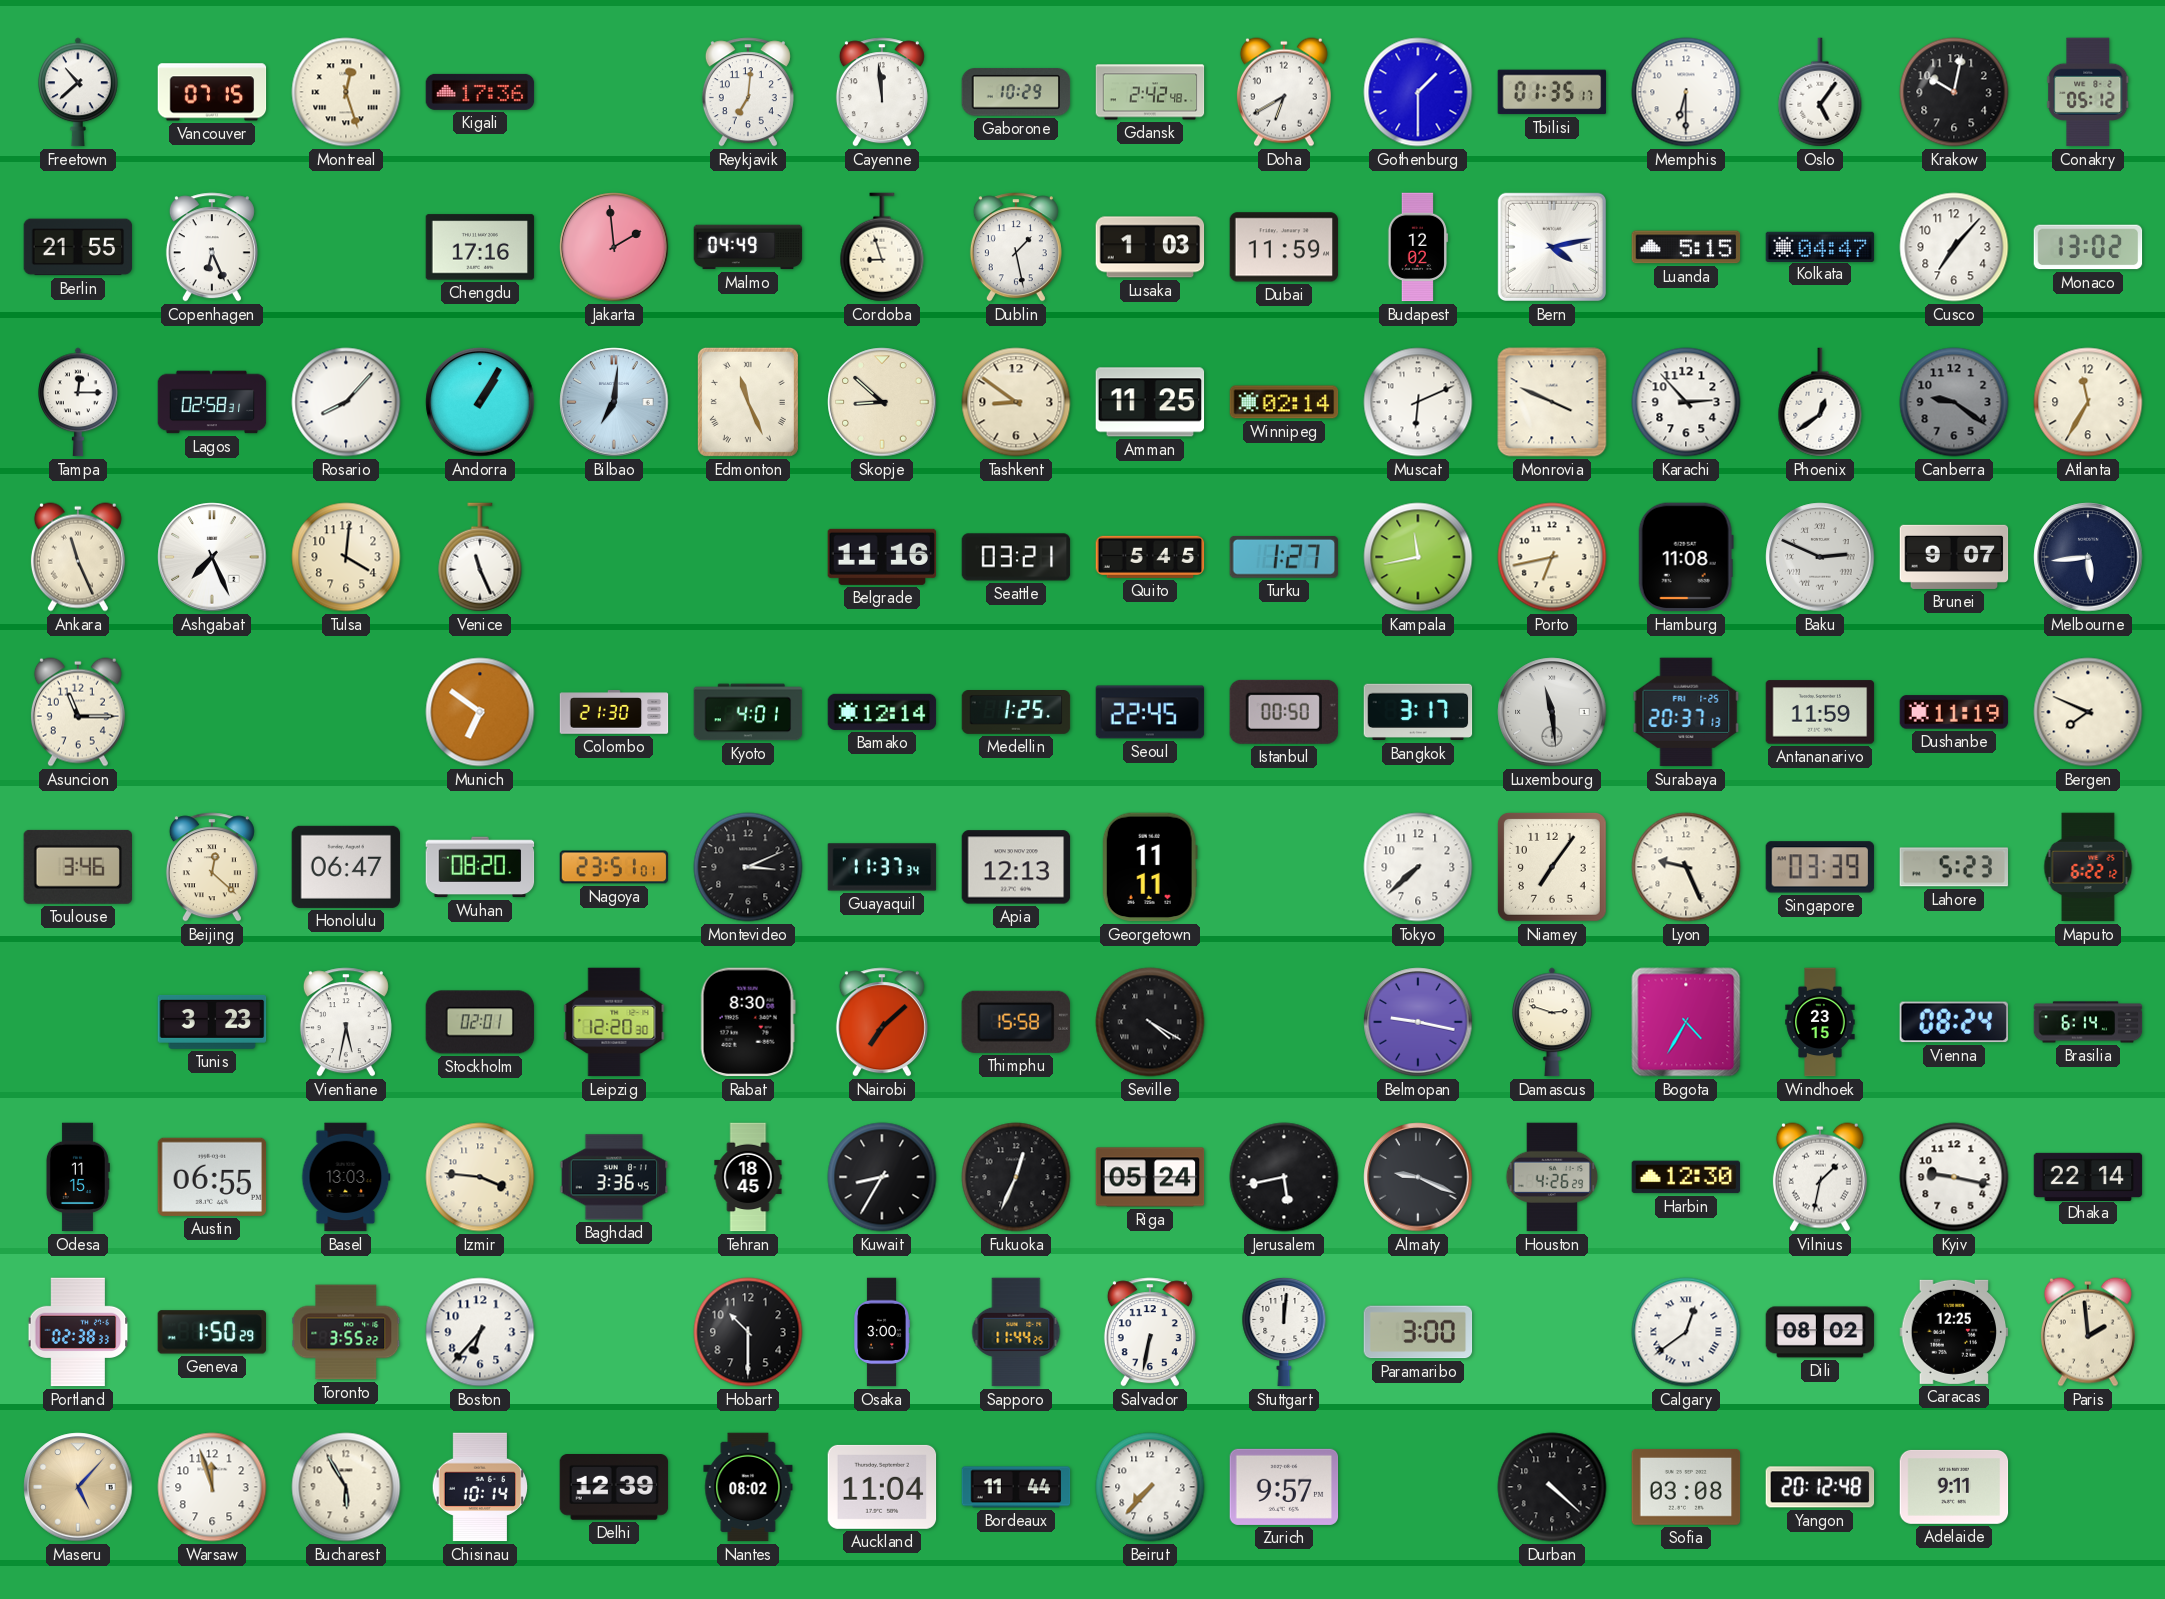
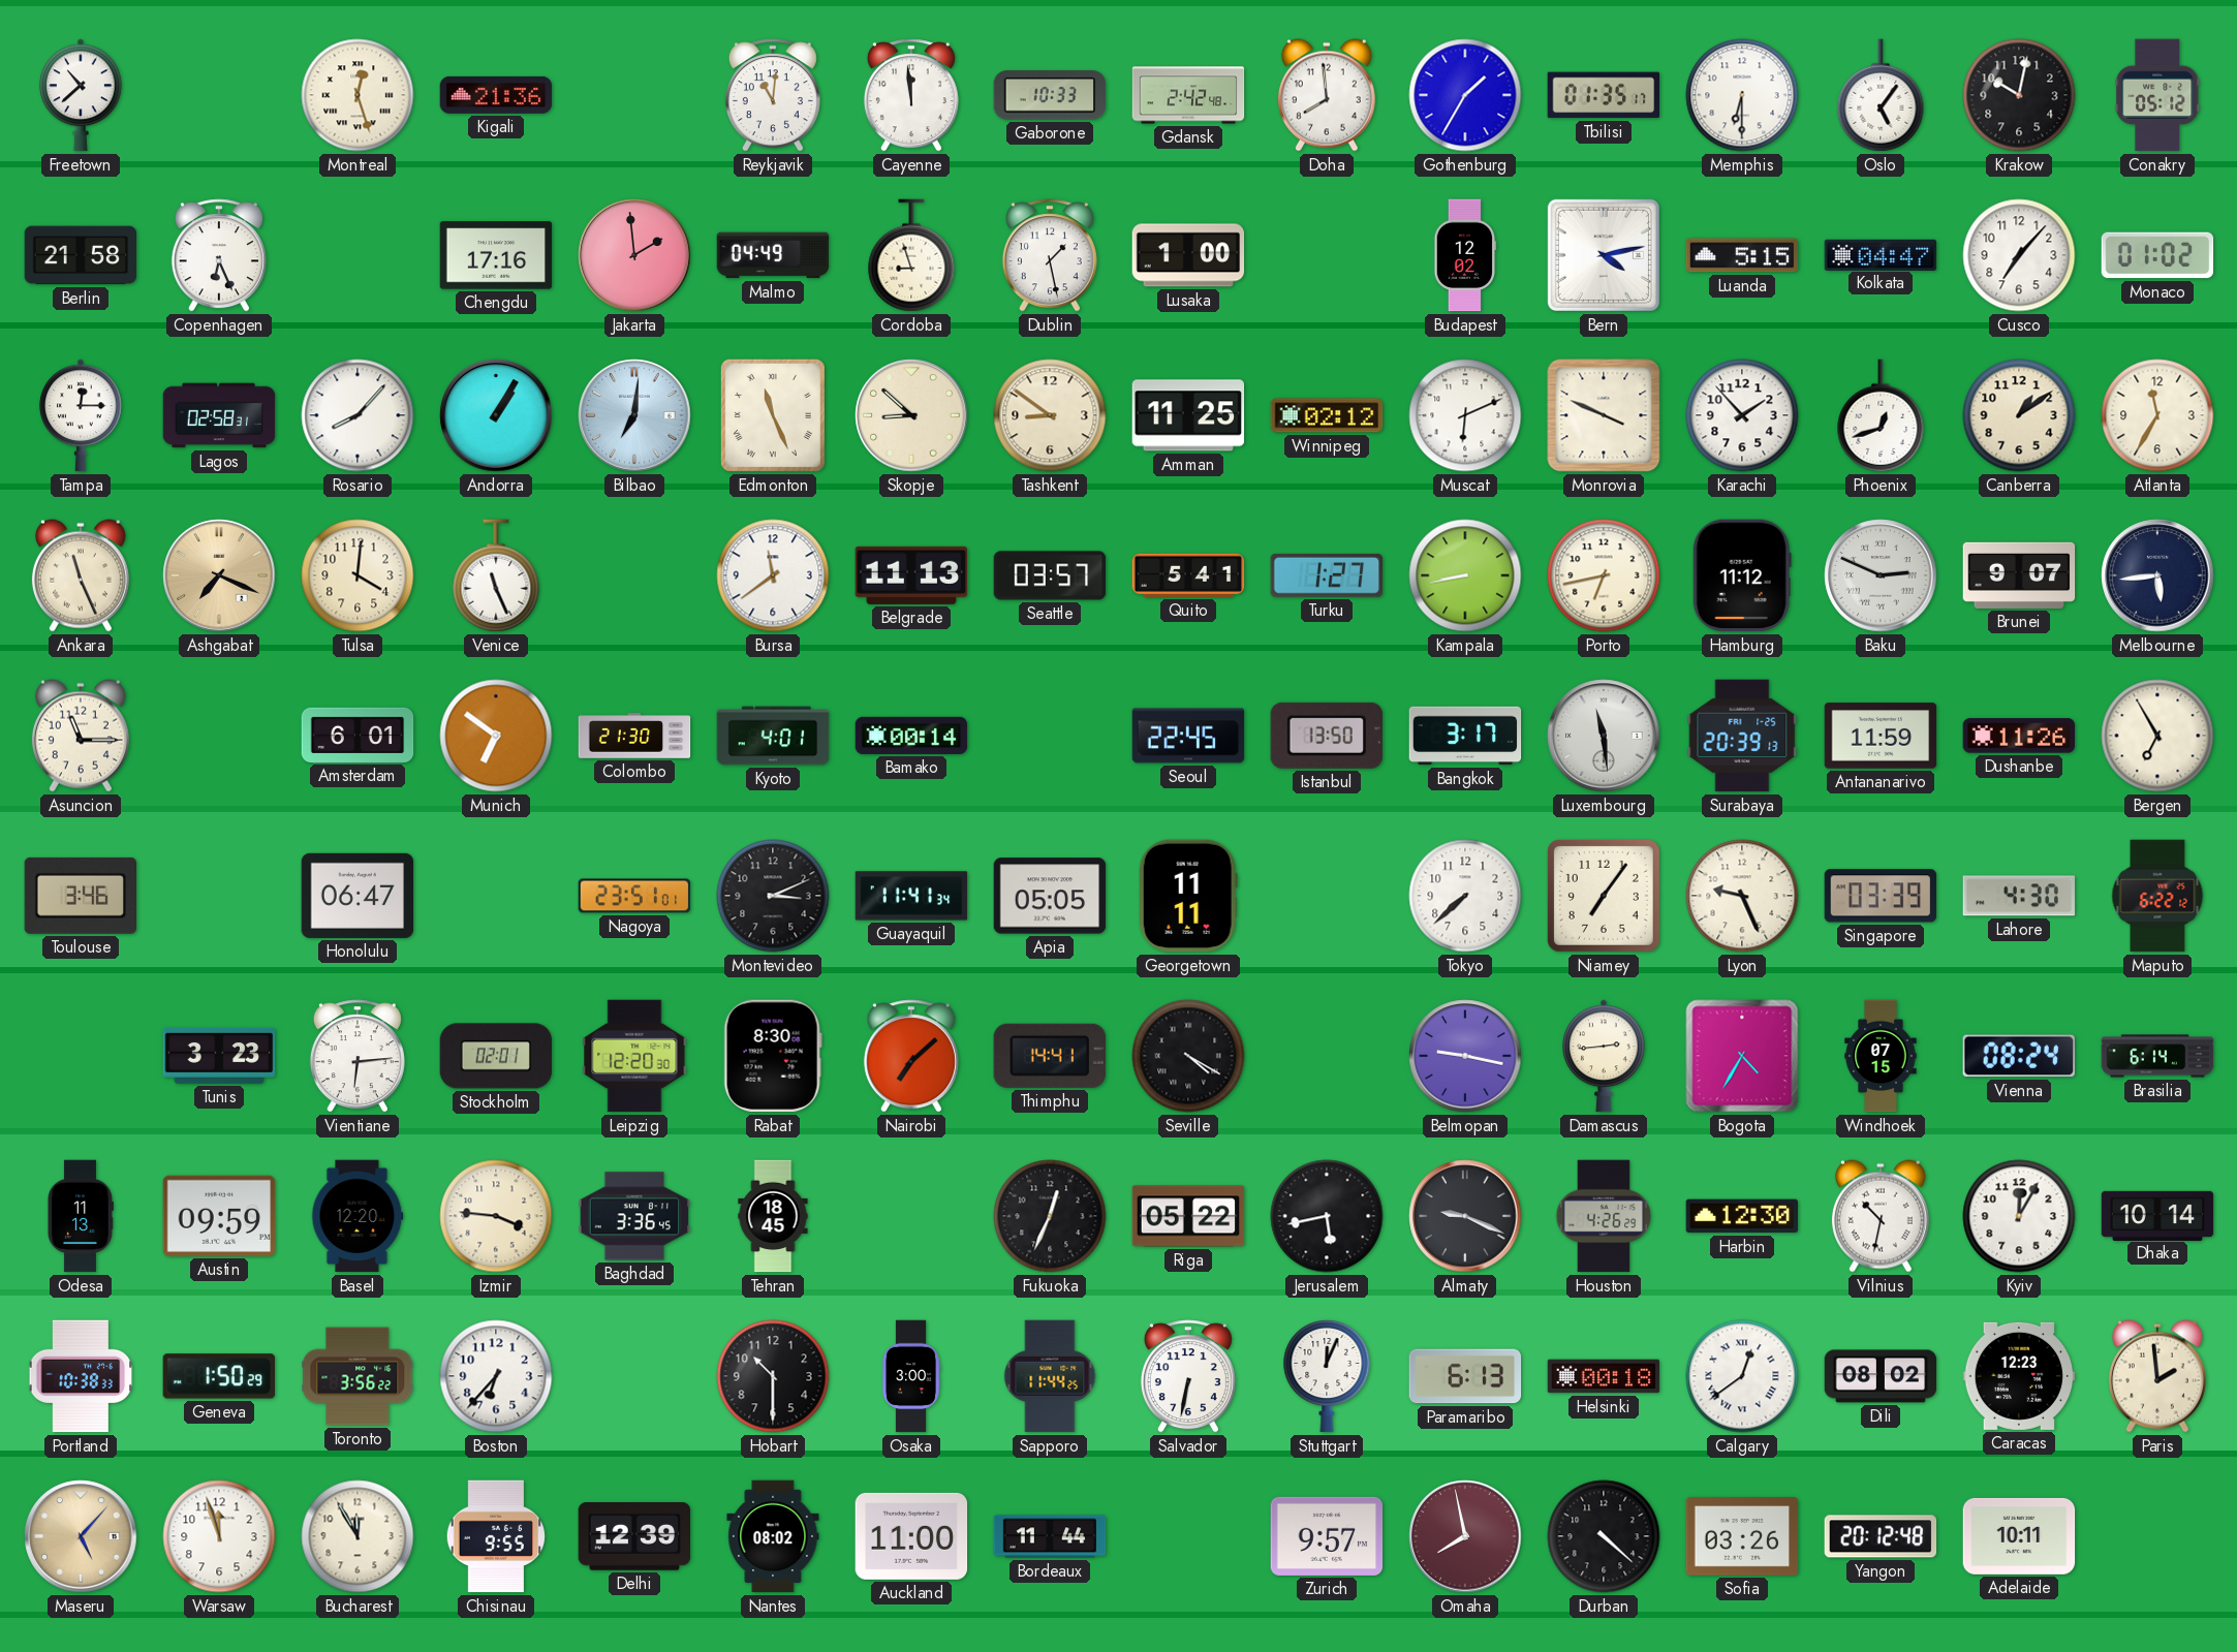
Vancouver: 07:15 -> none
Kigali: 17:36 -> 21:36
Reykjavik: 7:01 -> 11:01
Gaborone: 10:29 -> 10:33
Doha: 6:40 -> 7:59
Gothenburg: 1:30 -> 1:35
Berlin: 21:55 -> 21:58
Lusaka: 1:03 -> 1:00
Dubai: 11:59 -> none
Monaco: 13:02 -> 01:02
Winnipeg: 02:14 -> 02:12
Karachi: 2:53 -> 1:53
Phoenix: 12:39 -> 12:42
Canberra: 9:21 -> 1:09
Canberra dial: grey -> cream
Ashgabat: 7:26 -> 7:19
Ashgabat dial: white -> champagne
Bursa: none -> 11:39
Belgrade: 11:16 -> 11:13
Seattle: 03:21 -> 03:57
Quito: 5:45 -> 5:41
Kampala: 11:43 -> 8:43
Hamburg: 11:08 -> 11:12
Amsterdam: none -> 6:01
Bamako: 12:14 -> 00:14
Medellin: 1:25 -> none
Istanbul: 00:50 -> 13:50
Surabaya: 20:37 -> 20:39
Dushanbe: 11:19 -> 11:26
Bergen: 7:49 -> 6:55
Beijing: 12:22 -> none
Wuhan: 08:20 -> none
Guayaquil: 11:37 -> 11:41
Apia: 12:13 -> 05:05
Lahore: 5:23 -> 4:30
Vientiane: 5:32 -> 6:14
Thimphu: 15:58 -> 14:41
Damascus: 2:48 -> 2:44
Windhoek: 23:15 -> 07:15
Odesa: 11:15 -> 11:13
Austin: 06:55 -> 09:59
Basel: 13:03 -> 12:20
Kuwait: 8:35 -> none
Riga: 05:24 -> 05:22
Vilnius: 1:32 -> 10:32
Kyiv: 9:17 -> 12:05
Dhaka: 22:14 -> 10:14
Portland: 02:38 -> 10:38
Toronto: 3:55 -> 3:56
Stuttgart: 12:01 -> 12:04
Paramaribo: 3:00 -> 6:13
Helsinki: none -> 00:18
Caracas: 12:25 -> 12:23
Bucharest: 5:55 -> 11:55
Chisinau: 10:14 -> 9:55
Auckland: 11:04 -> 11:00
Beirut: 7:37 -> none
Omaha: none -> 7:58
Sofia: 03:08 -> 03:26
Adelaide: 9:11 -> 10:11
